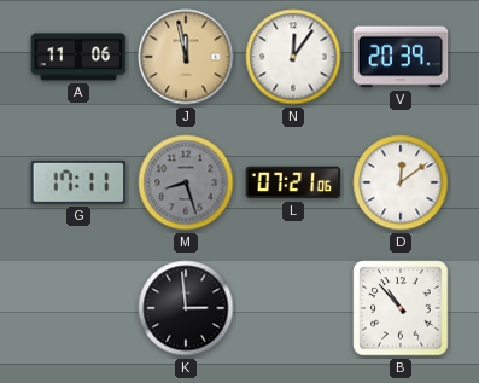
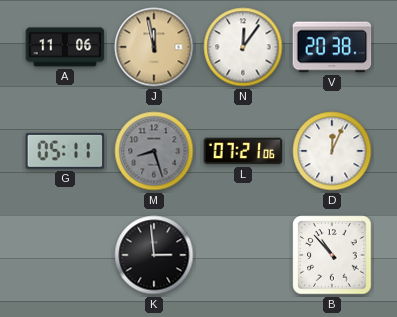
V: 20:39 -> 20:38
G: 17:11 -> 05:11
D: 12:09 -> 12:04
